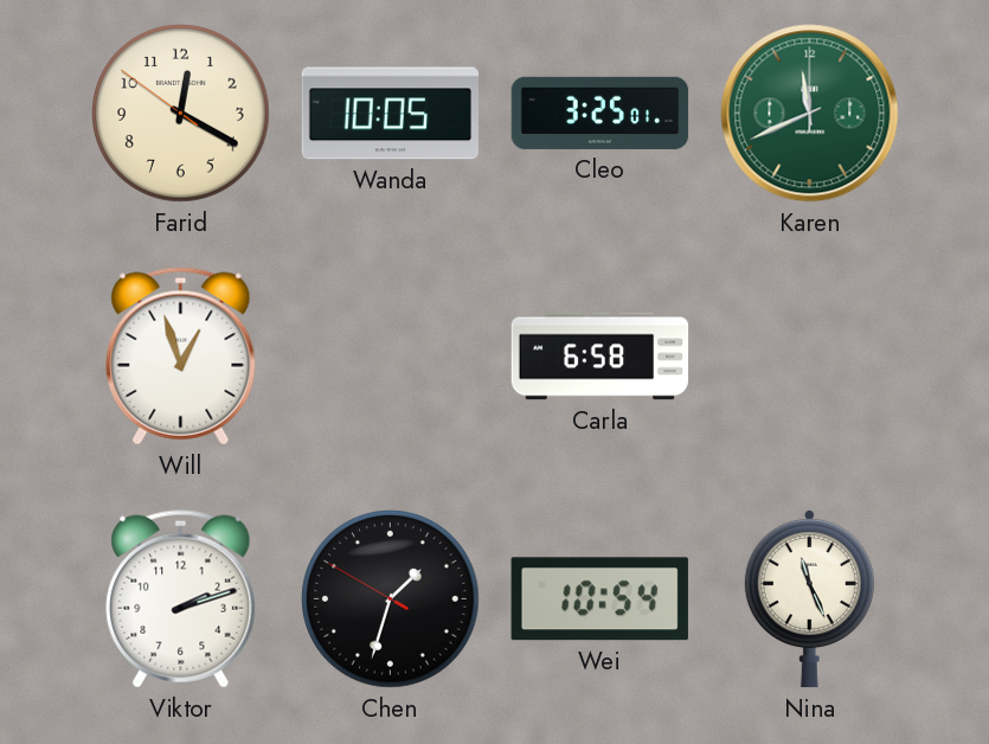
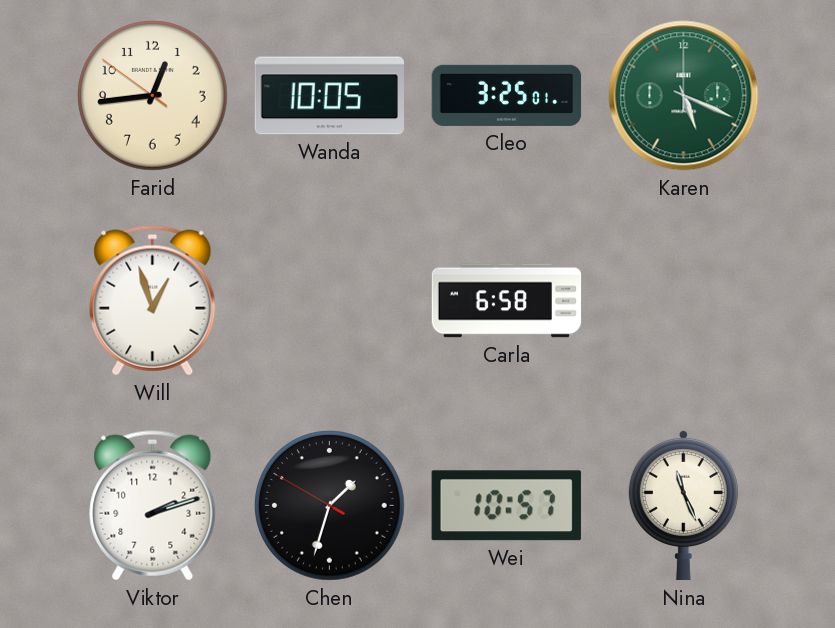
Farid: 12:19 -> 12:43
Karen: 11:41 -> 5:19
Wei: 10:54 -> 10:57
